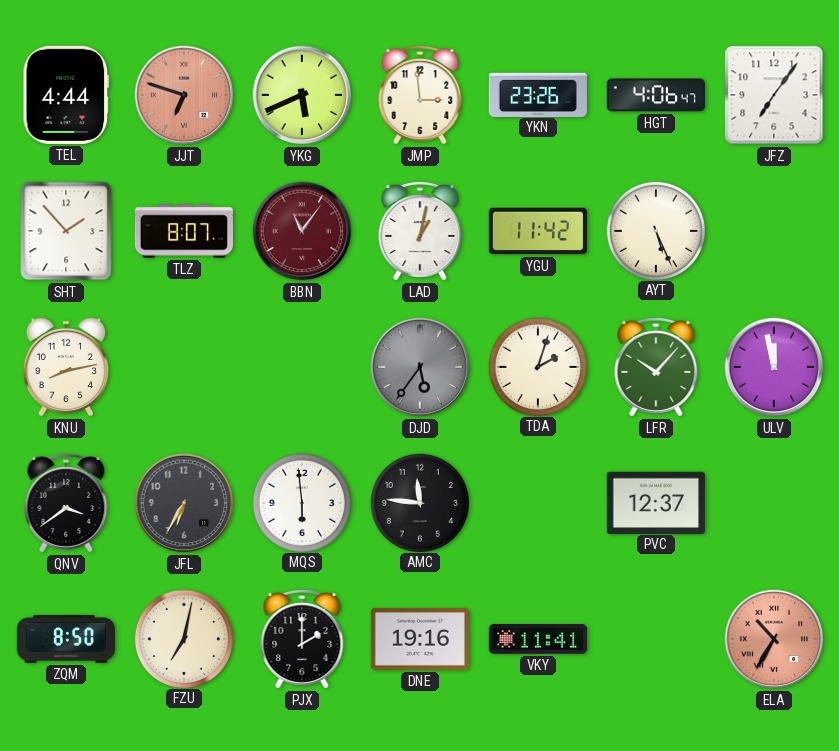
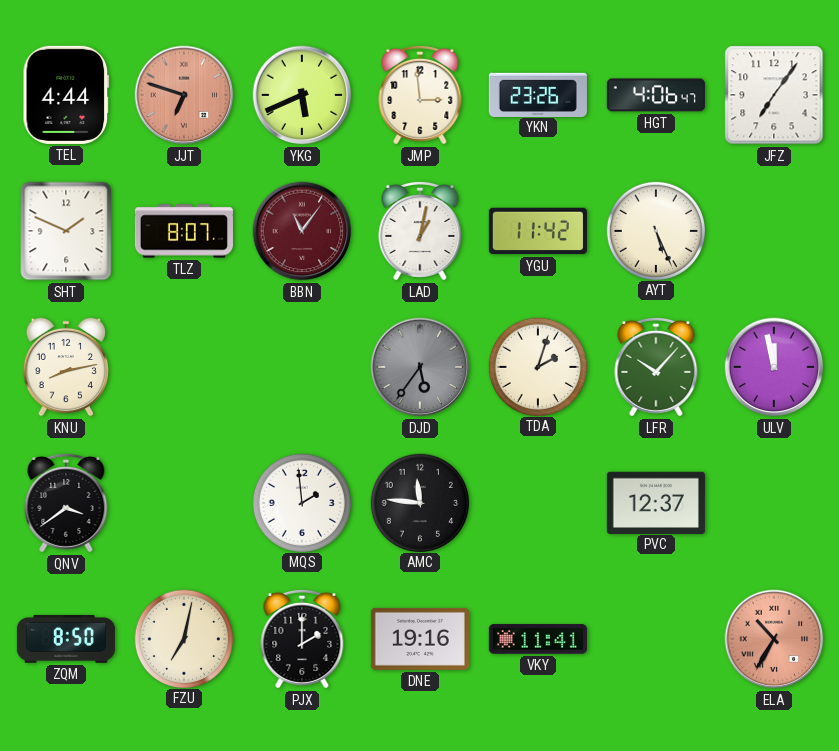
SHT: 1:53 -> 1:49
JFL: 6:35 -> none
MQS: 5:59 -> 1:59
